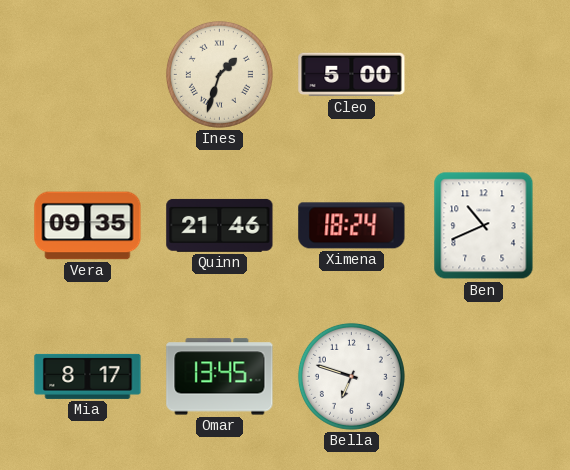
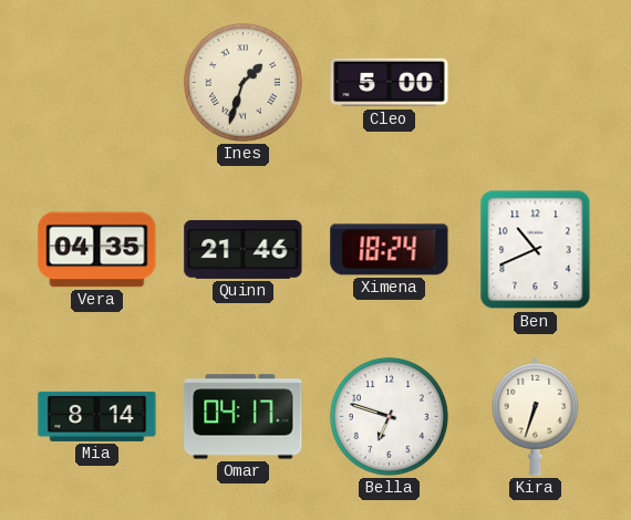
Vera: 09:35 -> 04:35
Mia: 8:17 -> 8:14
Omar: 13:45 -> 04:17
Kira: none -> 6:33
